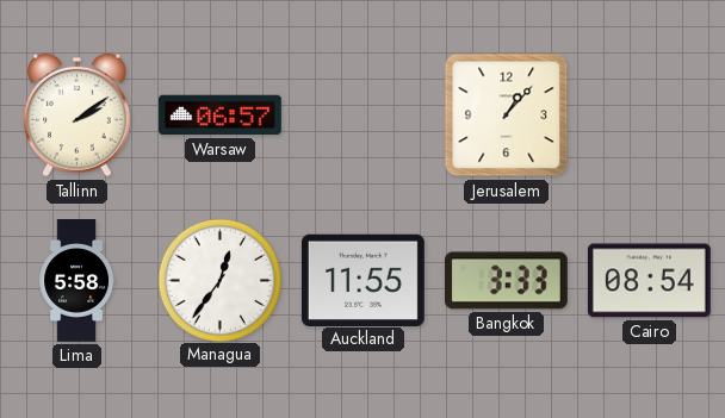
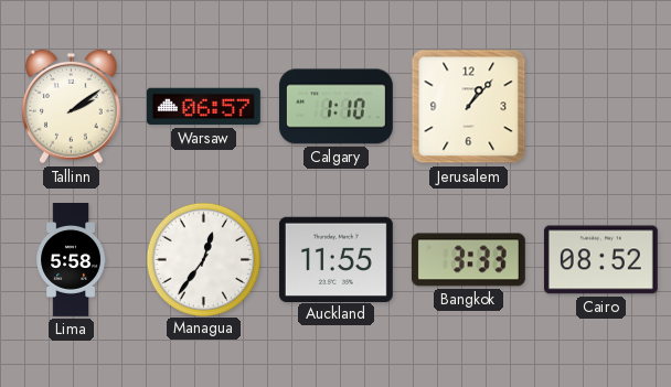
Calgary: none -> 1:10
Cairo: 08:54 -> 08:52
